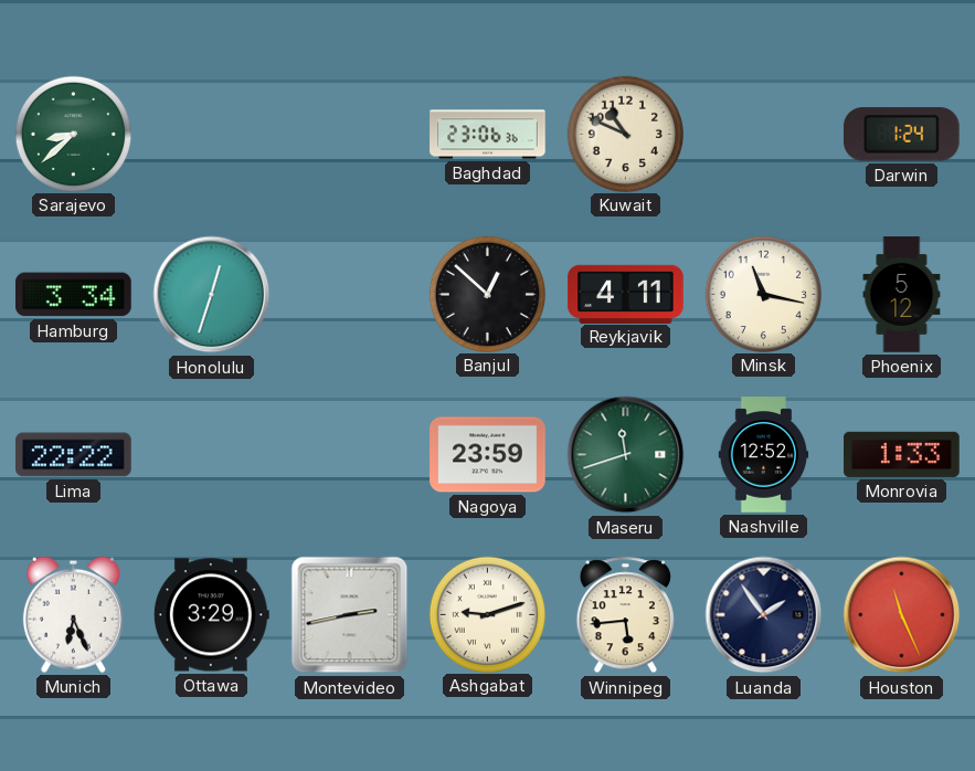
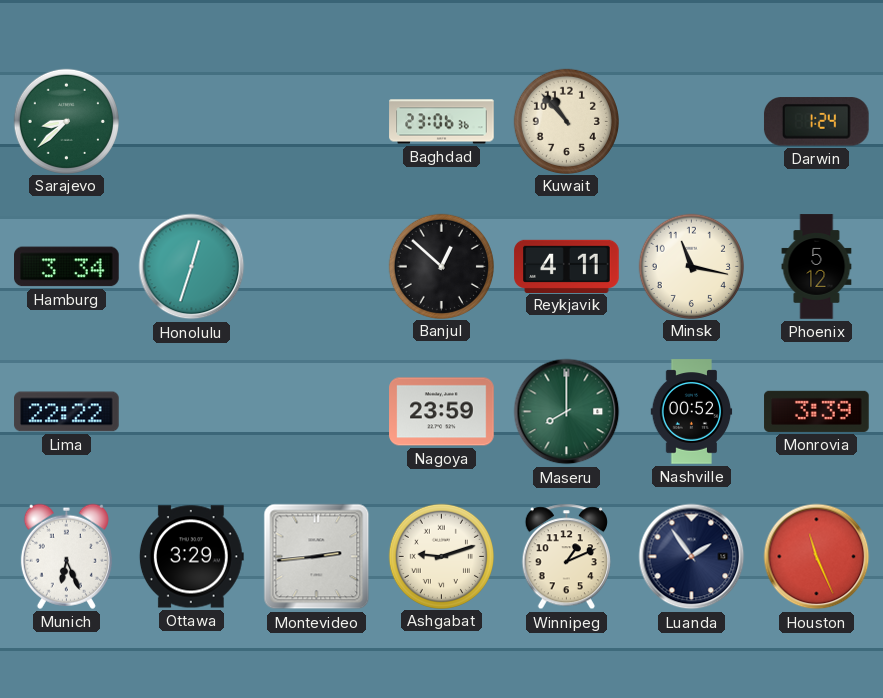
Kuwait: 10:49 -> 10:53
Maseru: 11:42 -> 8:00
Nashville: 12:52 -> 00:52
Monrovia: 1:33 -> 3:39
Montevideo: 2:43 -> 2:44
Winnipeg: 5:44 -> 1:11
